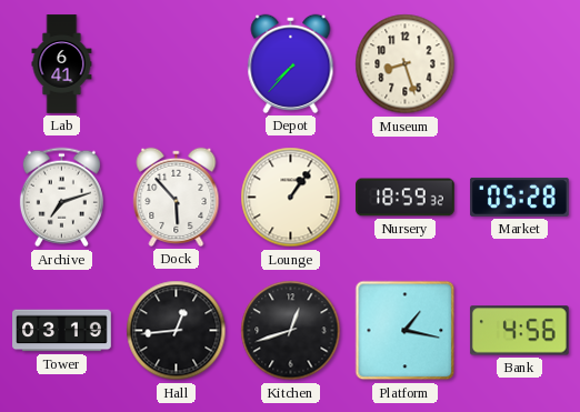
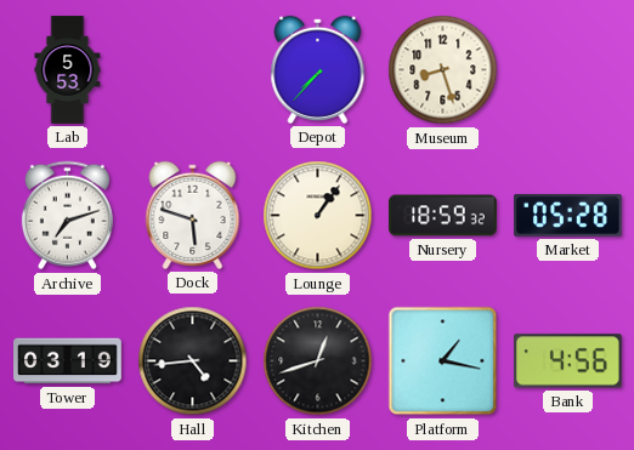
Lab: 6:41 -> 5:53
Dock: 5:53 -> 5:48
Hall: 12:44 -> 4:44
